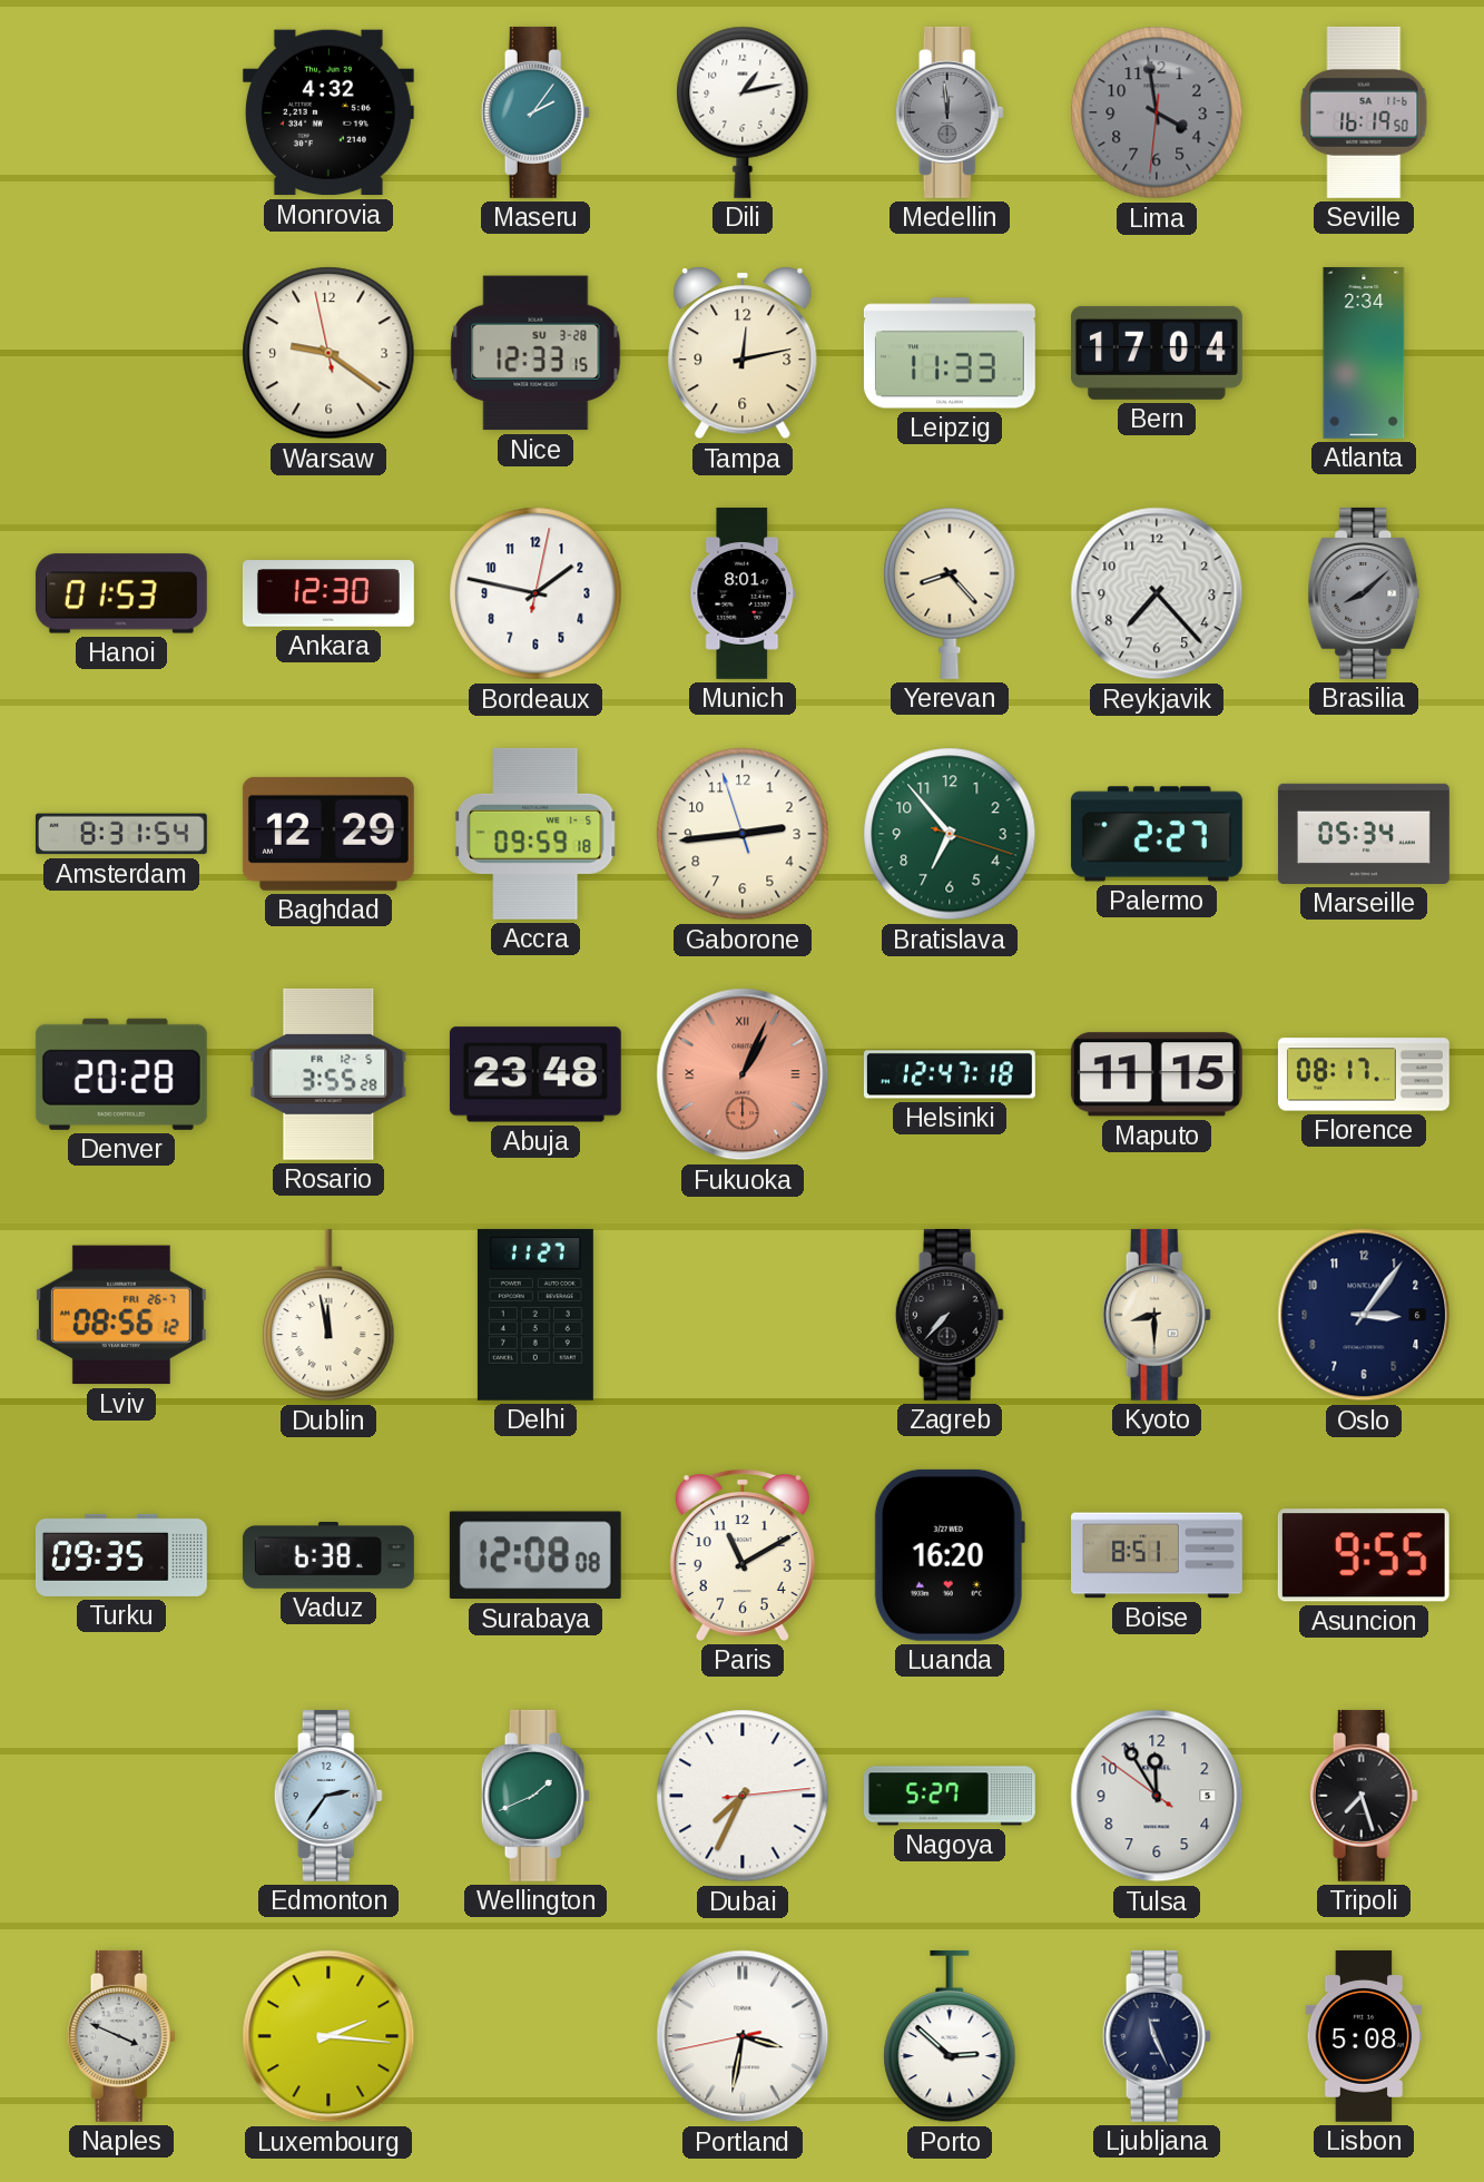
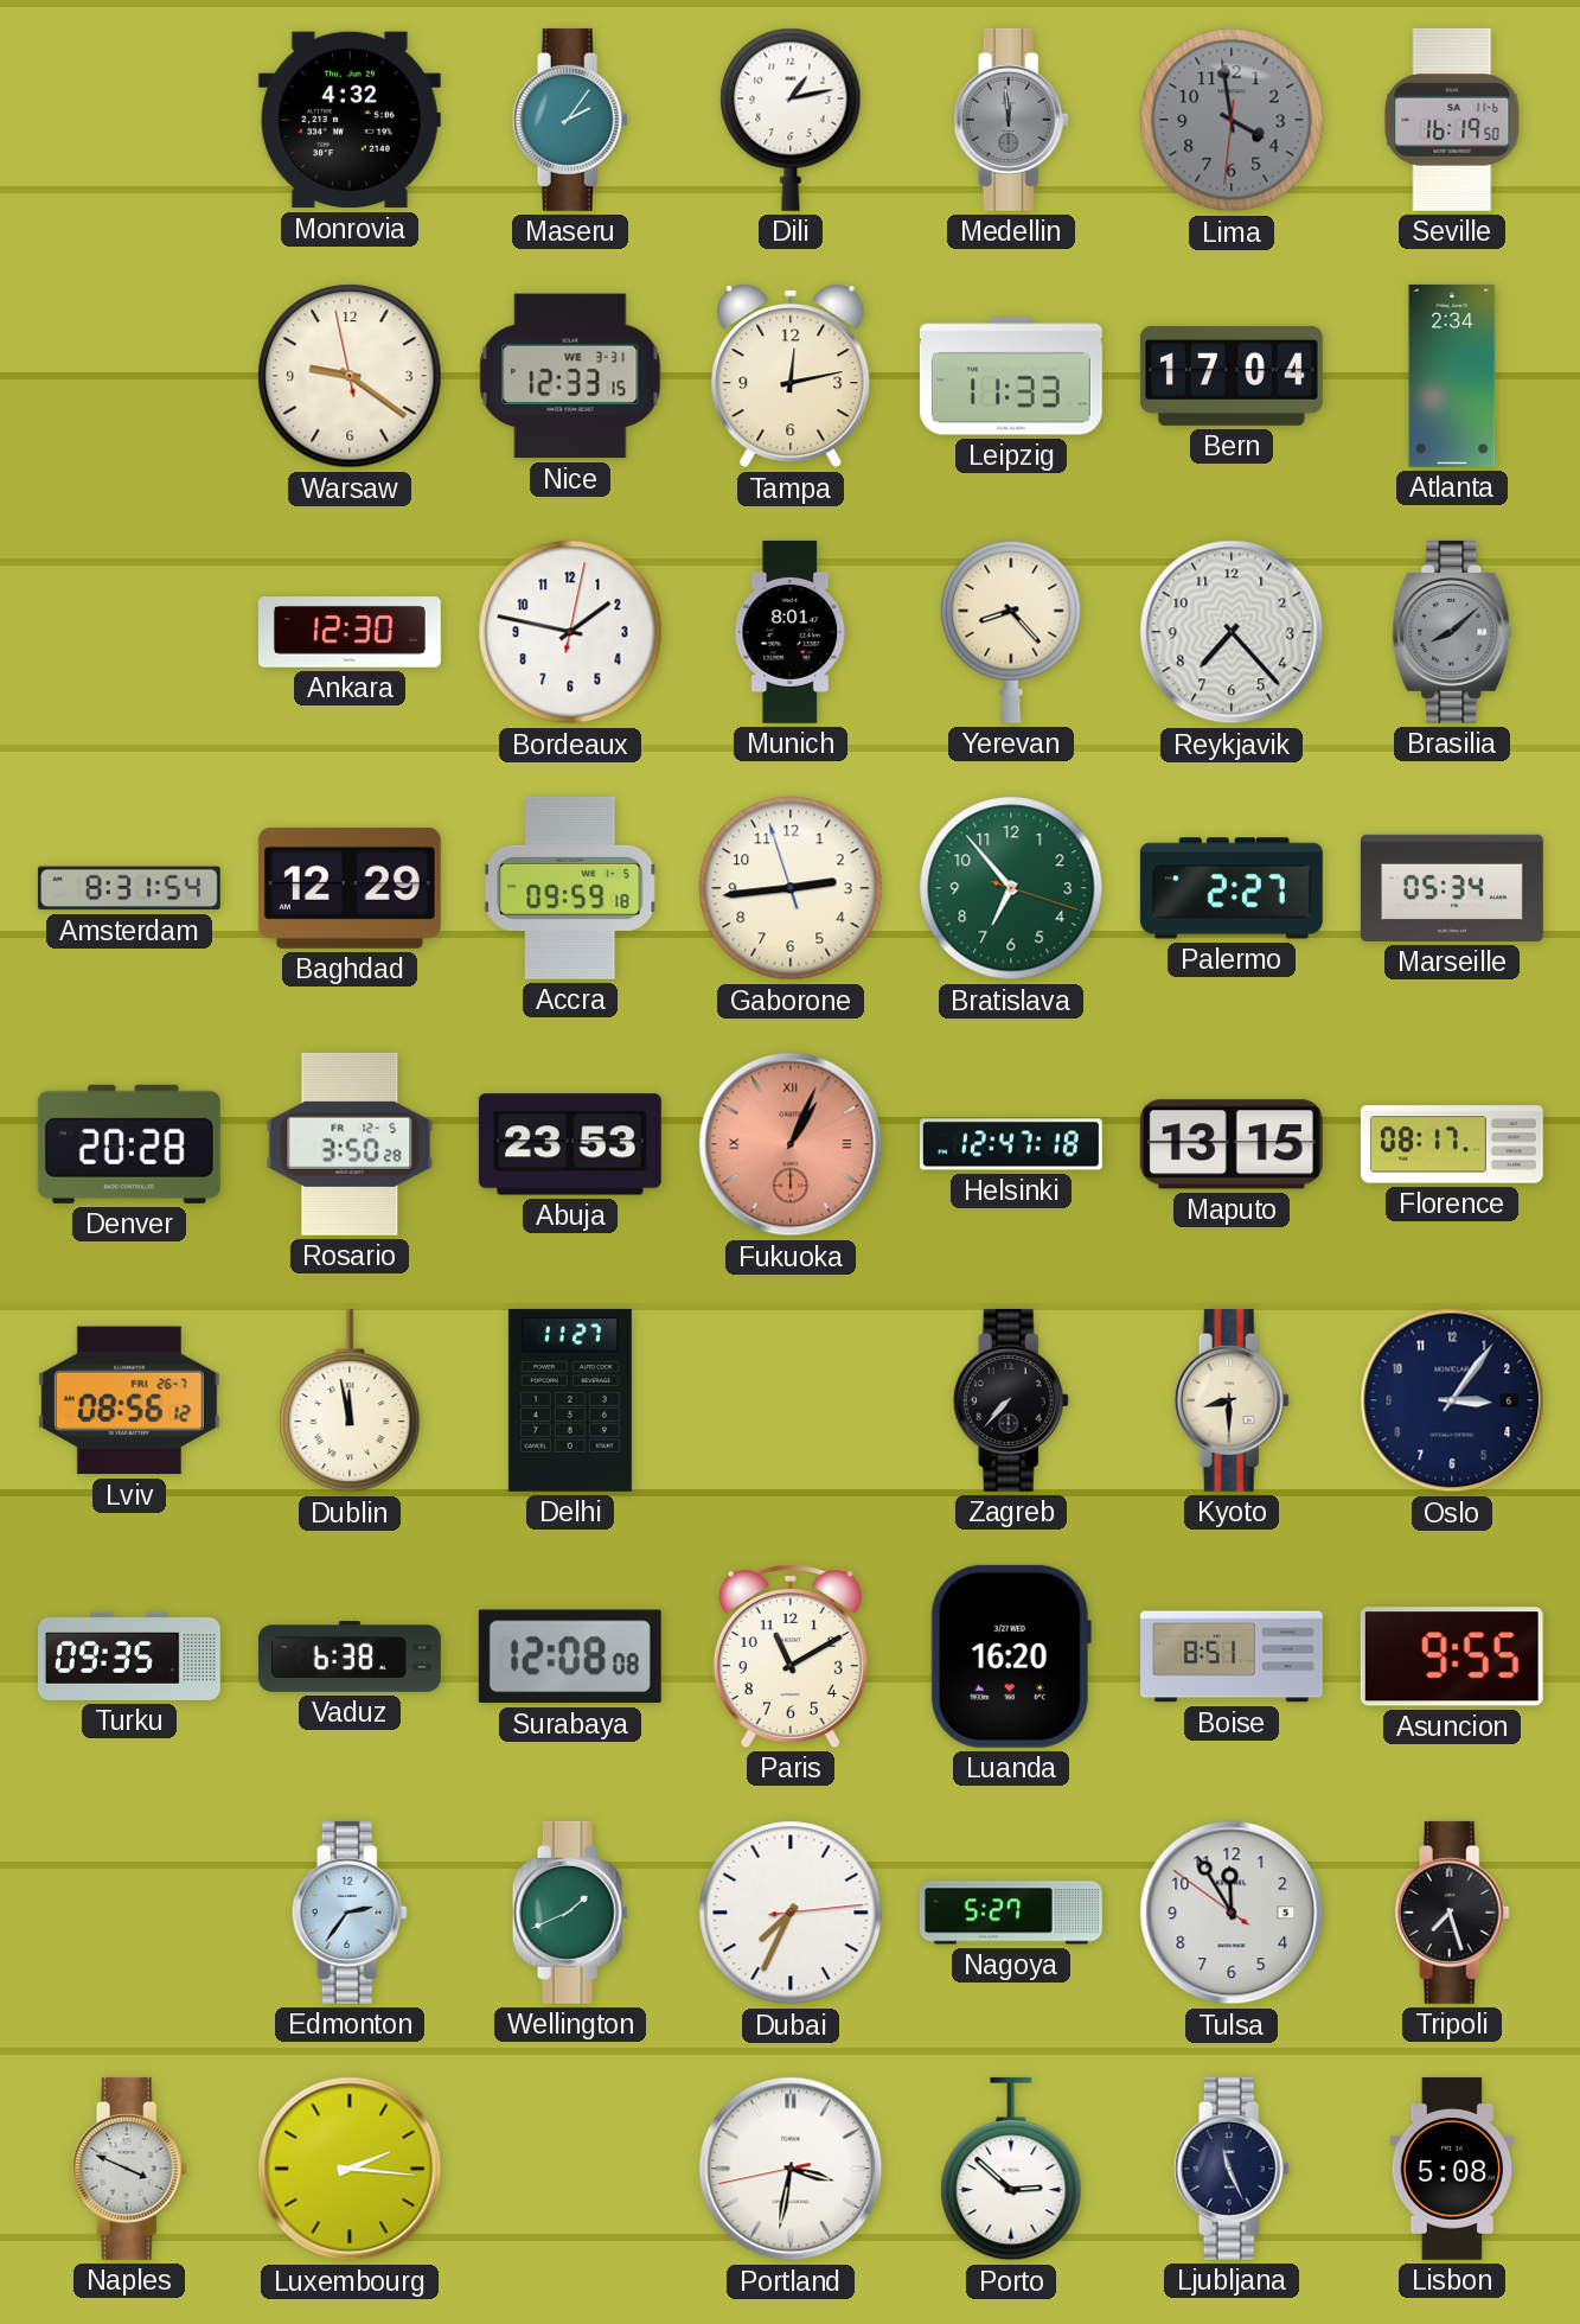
Nice date: SU 3-28 -> WE 3-31
Hanoi: 01:53 -> none
Rosario: 3:55 -> 3:50
Abuja: 23:48 -> 23:53
Maputo: 11:15 -> 13:15
